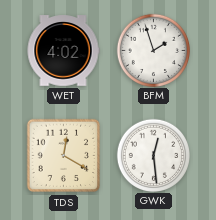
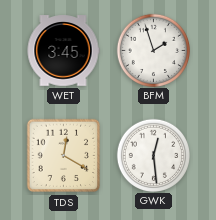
WET: 4:02 -> 3:45
